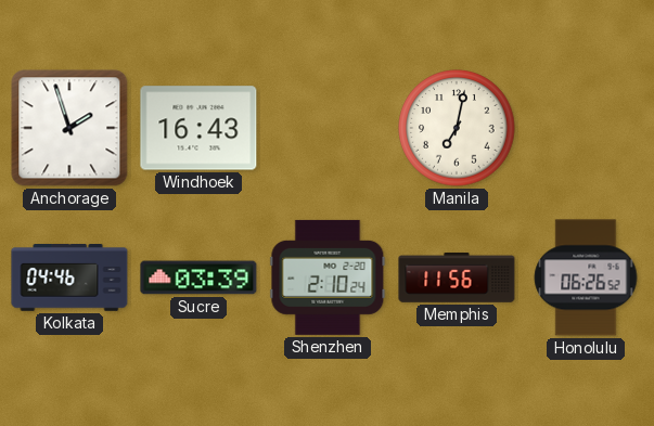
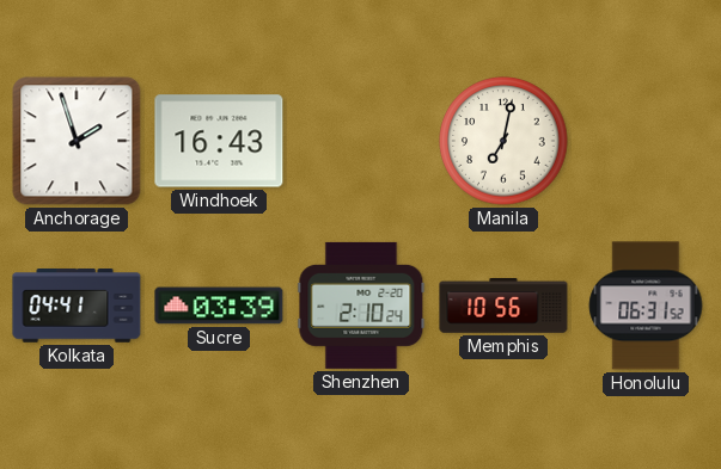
Kolkata: 04:46 -> 04:41
Memphis: 11:56 -> 10:56
Honolulu: 06:26 -> 06:31
